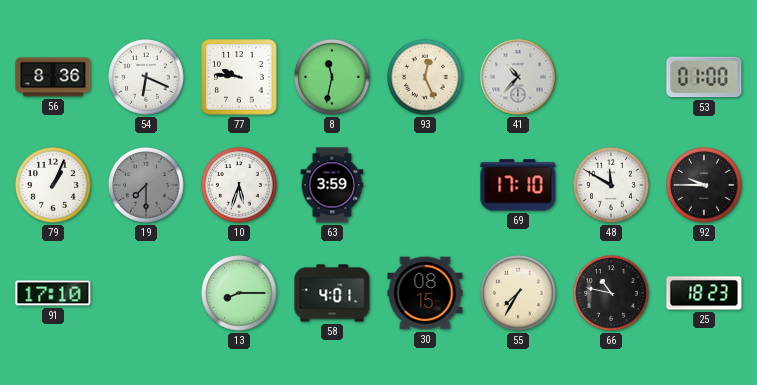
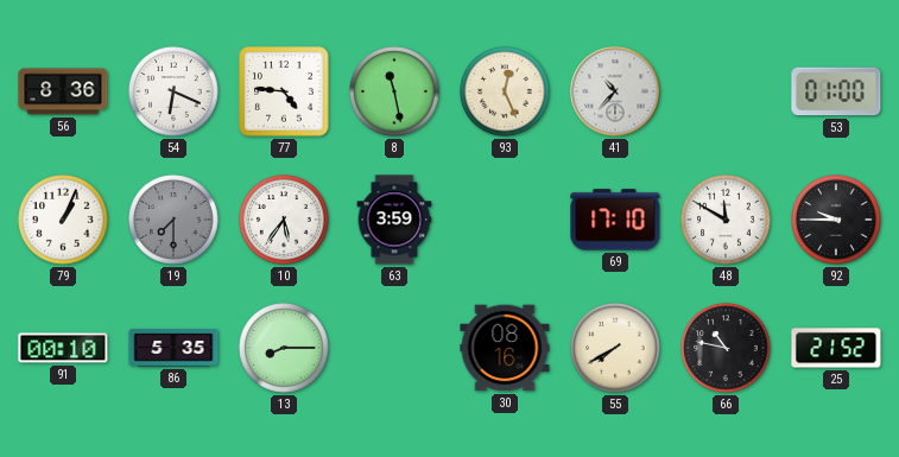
77: 9:46 -> 4:46
8: 11:32 -> 11:28
10: 5:33 -> 5:36
91: 17:10 -> 00:10
86: none -> 5:35
58: 4:01 -> none
30: 08:15 -> 08:16
55: 7:35 -> 7:40
25: 18:23 -> 21:52
